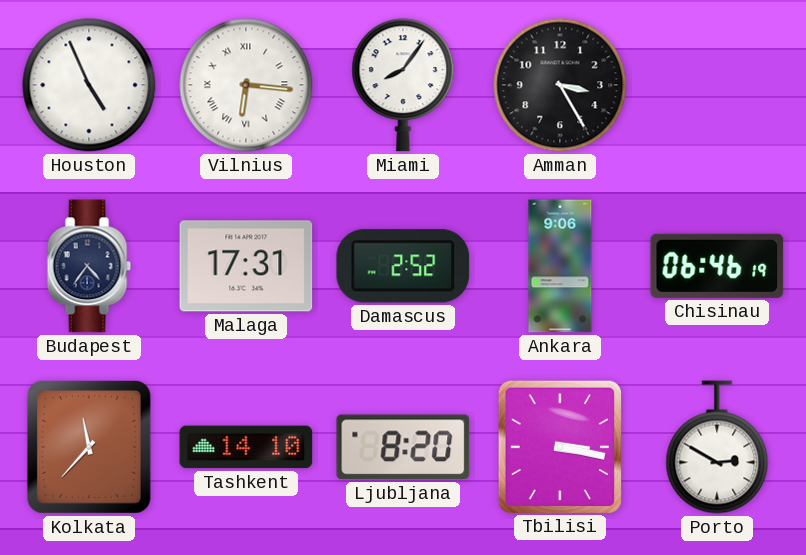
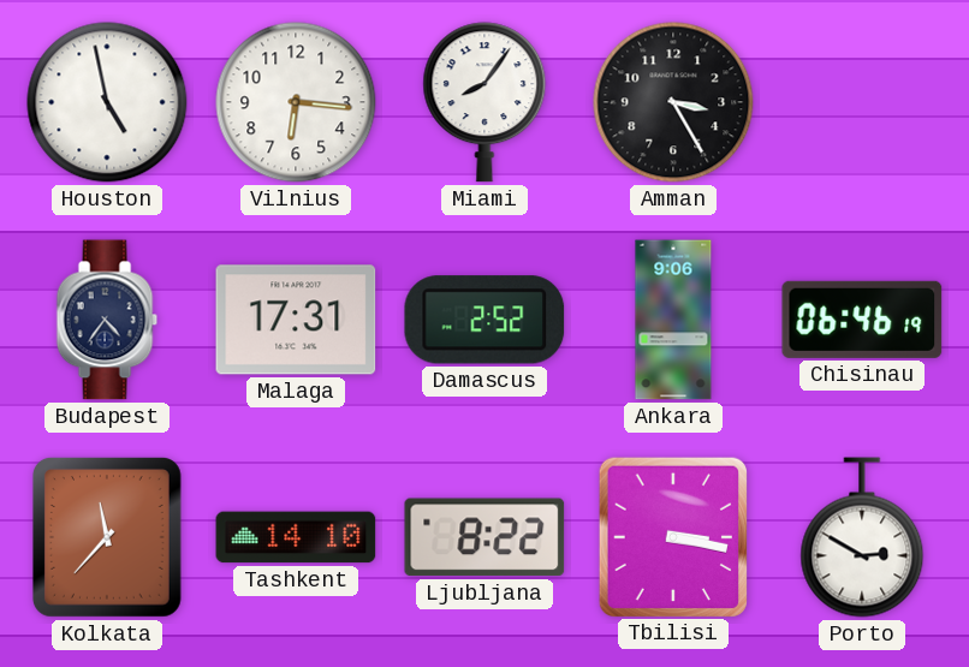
Houston: 4:56 -> 4:58
Vilnius numerals: Roman -> Arabic
Ljubljana: 8:20 -> 8:22
